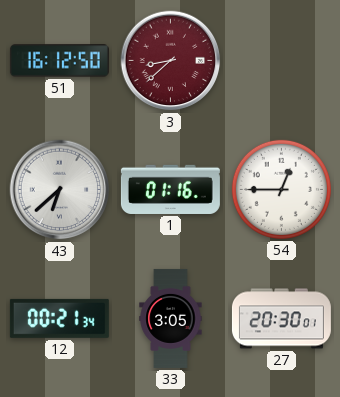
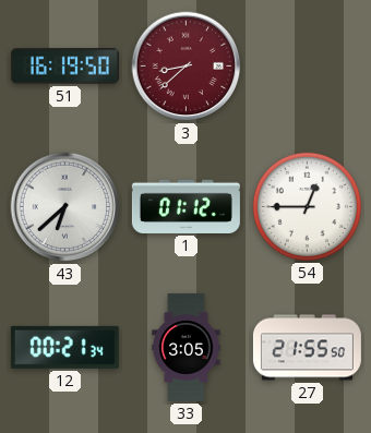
51: 16:12 -> 16:19
1: 01:16 -> 01:12
27: 20:30 -> 21:55
